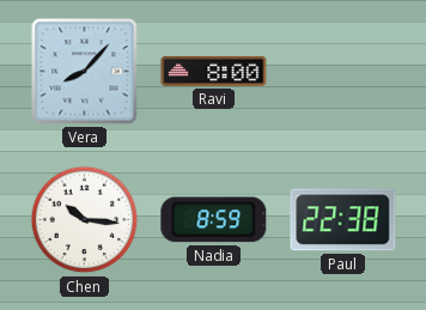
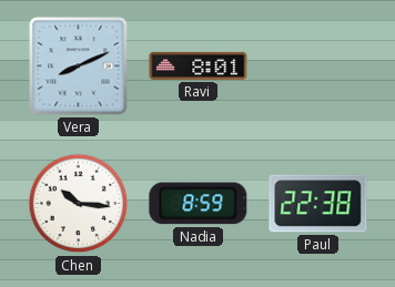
Vera: 8:07 -> 8:11
Ravi: 8:00 -> 8:01
